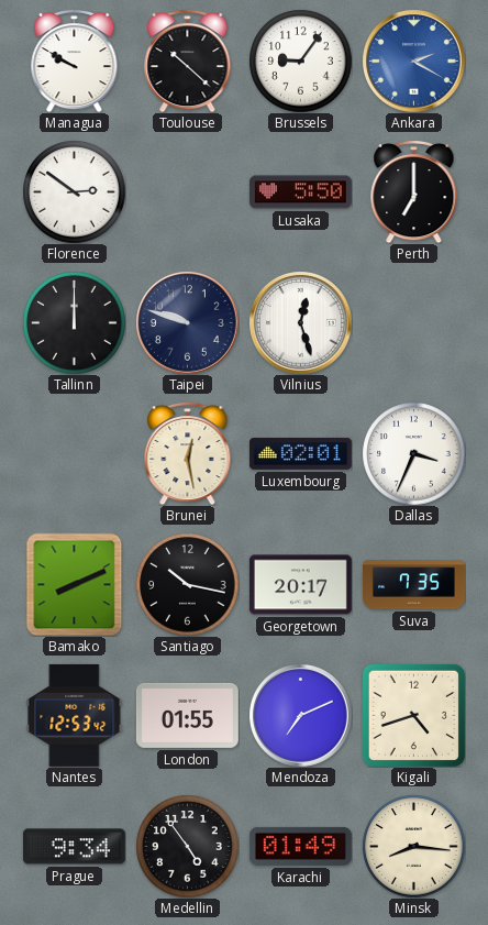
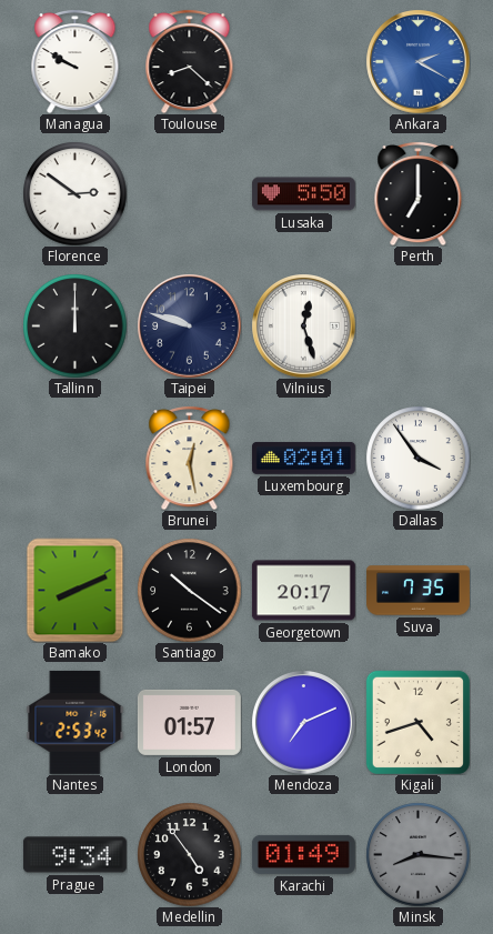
Toulouse: 10:22 -> 8:22
Brussels: 9:06 -> none
Dallas: 3:34 -> 3:54
Santiago: 10:17 -> 10:21
Nantes: 12:53 -> 2:53
London: 01:55 -> 01:57
Minsk dial: cream -> grey
